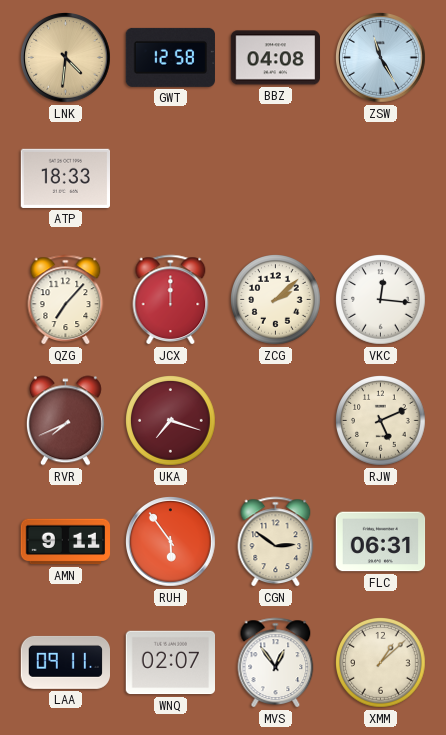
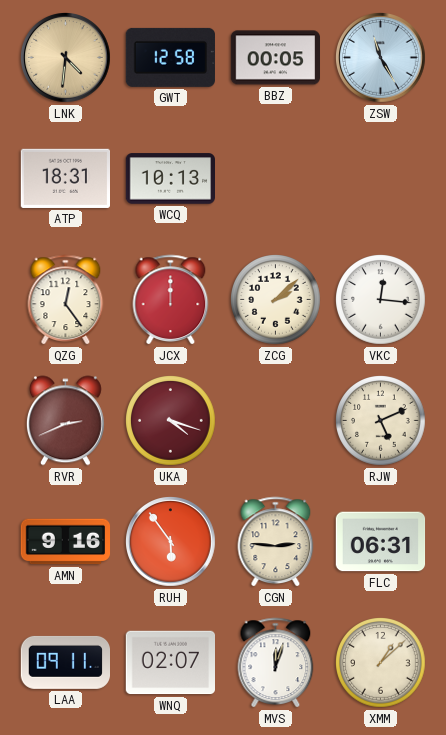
BBZ: 04:08 -> 00:05
ATP: 18:33 -> 18:31
WCQ: none -> 10:13
QZG: 7:07 -> 12:24
RVR: 7:41 -> 2:41
UKA: 7:18 -> 4:18
AMN: 9:11 -> 9:16
CGN: 2:51 -> 2:46
MVS: 12:54 -> 12:03
